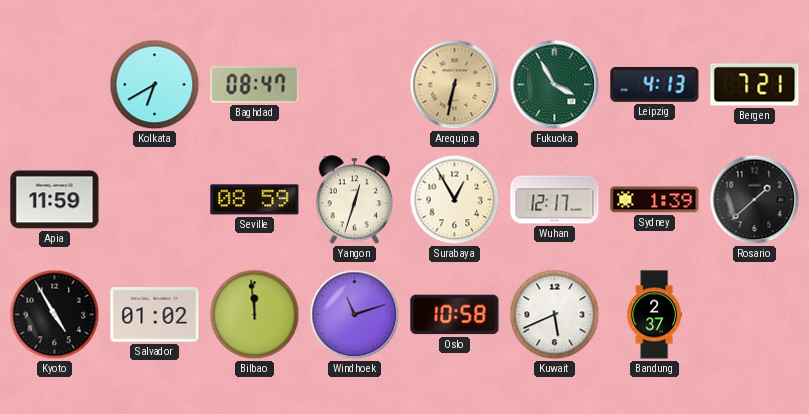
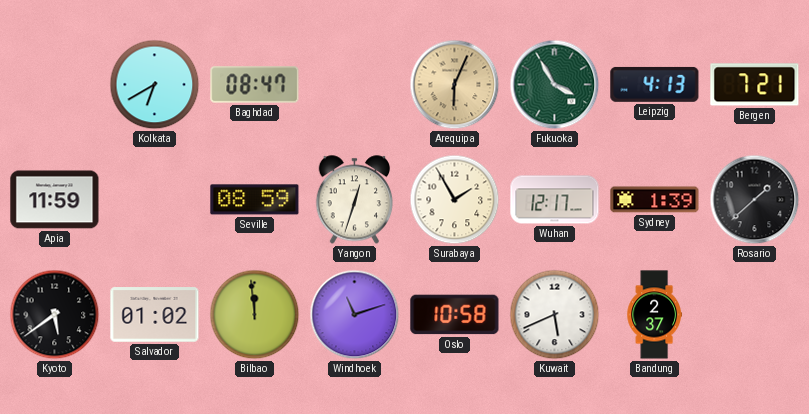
Arequipa: 6:32 -> 6:04
Surabaya: 12:55 -> 1:55
Kyoto: 4:55 -> 5:39
